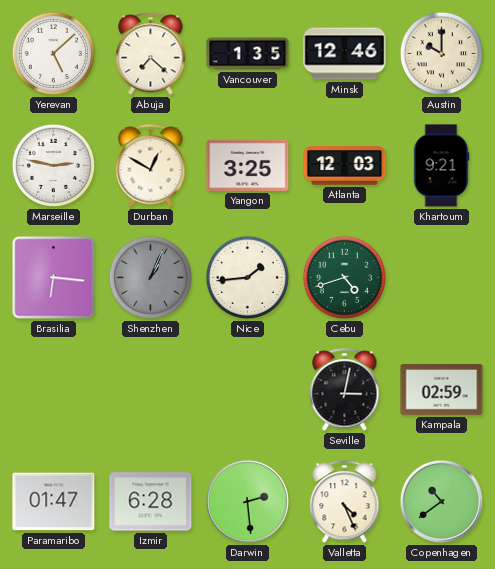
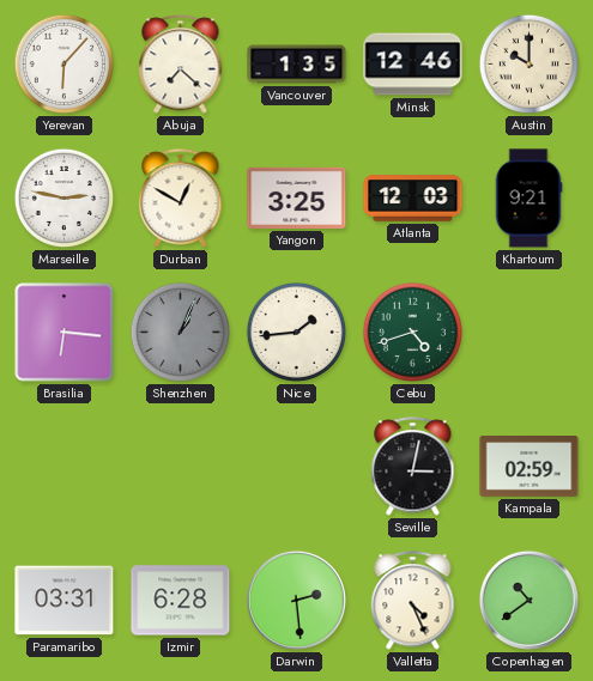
Yerevan: 5:08 -> 6:07
Paramaribo: 01:47 -> 03:31
